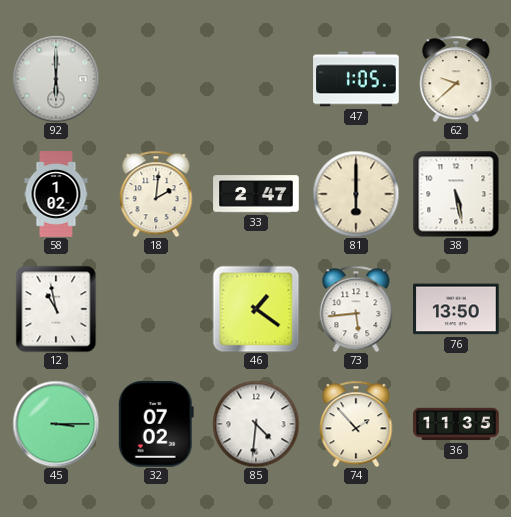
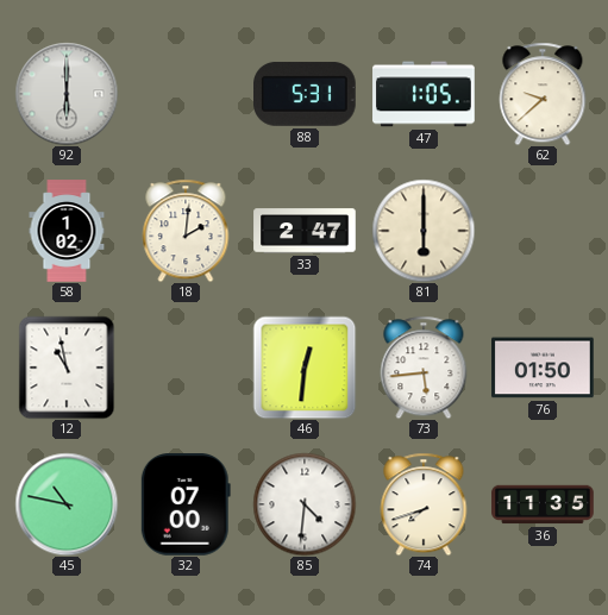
88: none -> 5:31
38: 5:28 -> none
46: 1:21 -> 12:31
76: 13:50 -> 01:50
45: 3:15 -> 10:47
32: 07:02 -> 07:00
74: 1:53 -> 7:42
